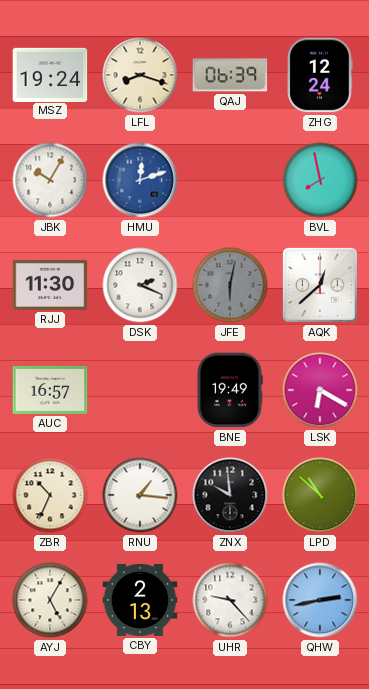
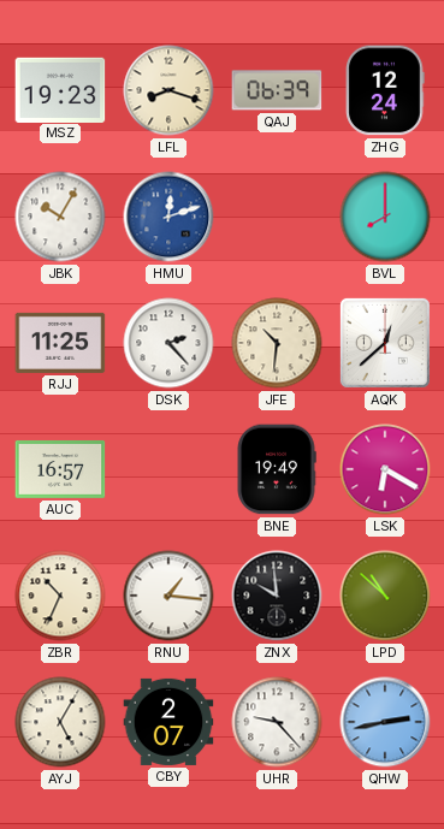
MSZ: 19:24 -> 19:23
BVL: 7:58 -> 8:00
RJJ: 11:30 -> 11:25
DSK: 2:19 -> 2:23
JFE: 6:02 -> 10:31
JFE dial: grey -> cream
CBY: 2:13 -> 2:07
